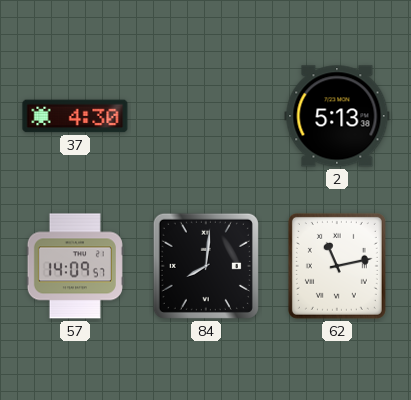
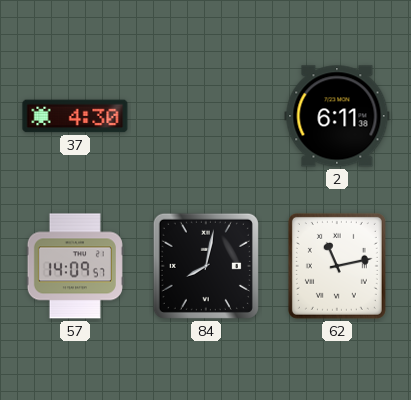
2: 5:13 -> 6:11
84: 8:01 -> 8:02
